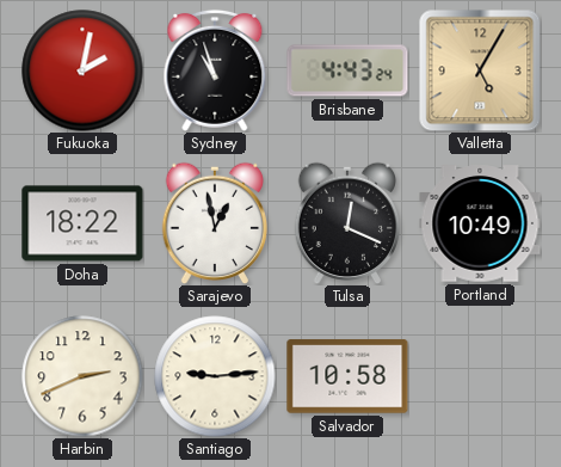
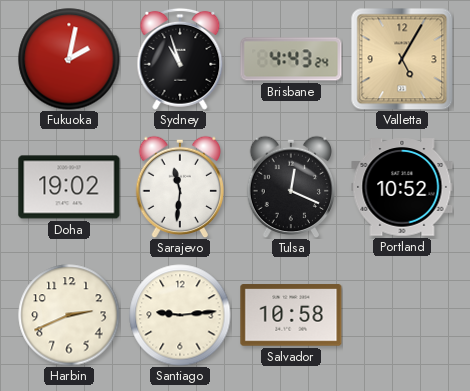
Doha: 18:22 -> 19:02
Sarajevo: 12:58 -> 11:31
Portland: 10:49 -> 10:52
